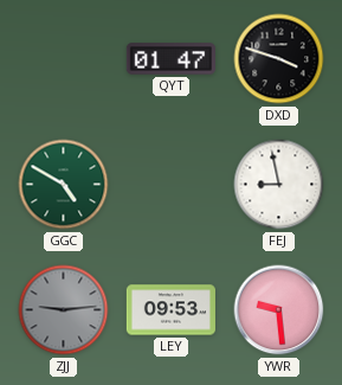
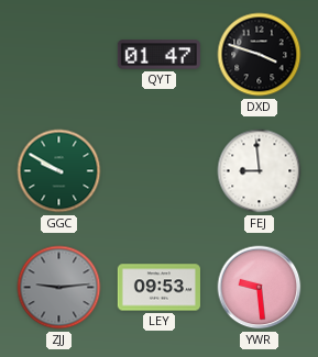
GGC: 4:50 -> 9:50
FEJ: 8:58 -> 8:59
